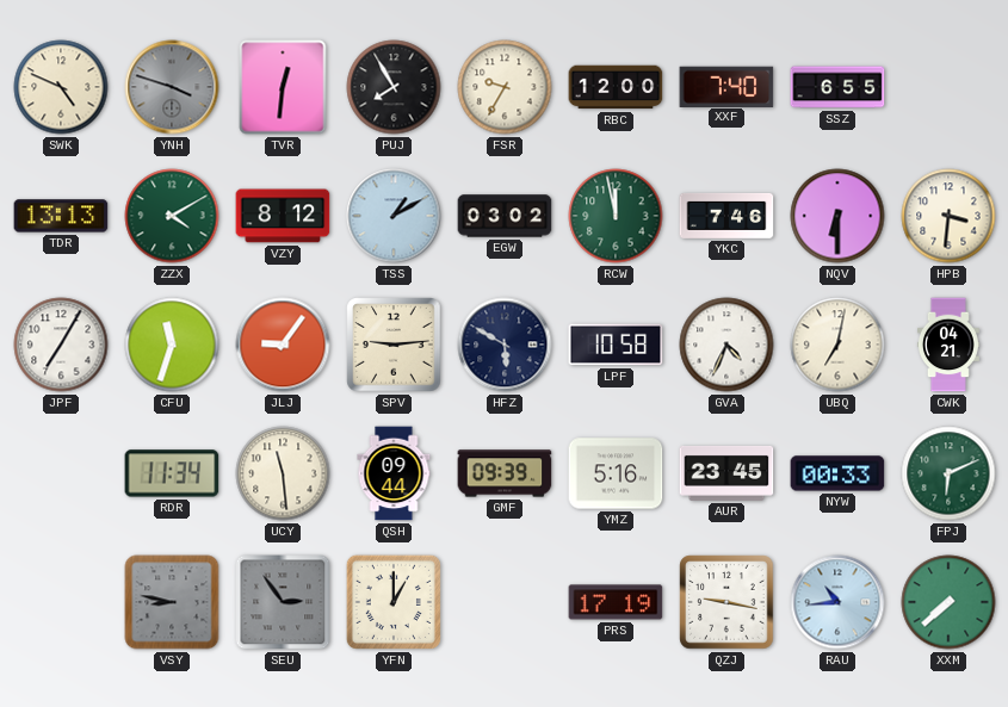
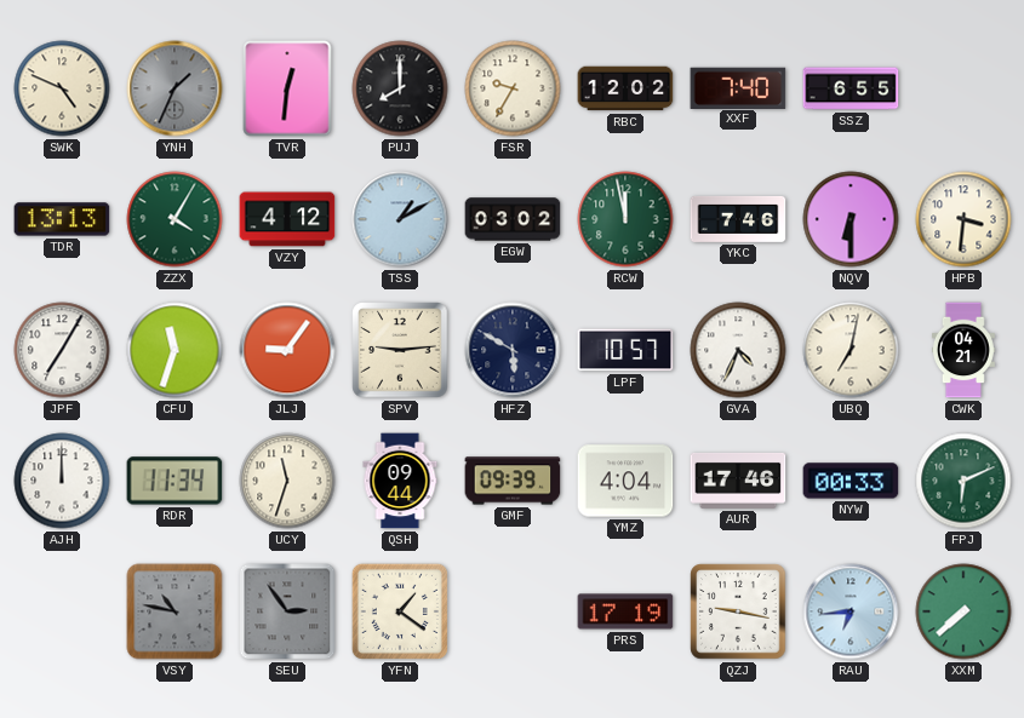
YNH: 3:48 -> 1:34
PUJ: 7:55 -> 8:00
RBC: 12:00 -> 12:02
ZZX: 4:10 -> 4:05
VZY: 8:12 -> 4:12
LPF: 10:58 -> 10:57
AJH: none -> 12:00
UCY: 11:29 -> 11:33
YMZ: 5:16 -> 4:04
AUR: 23:45 -> 17:46
VSY: 8:47 -> 10:47
YFN: 1:00 -> 1:21
RAU: 10:44 -> 6:44
